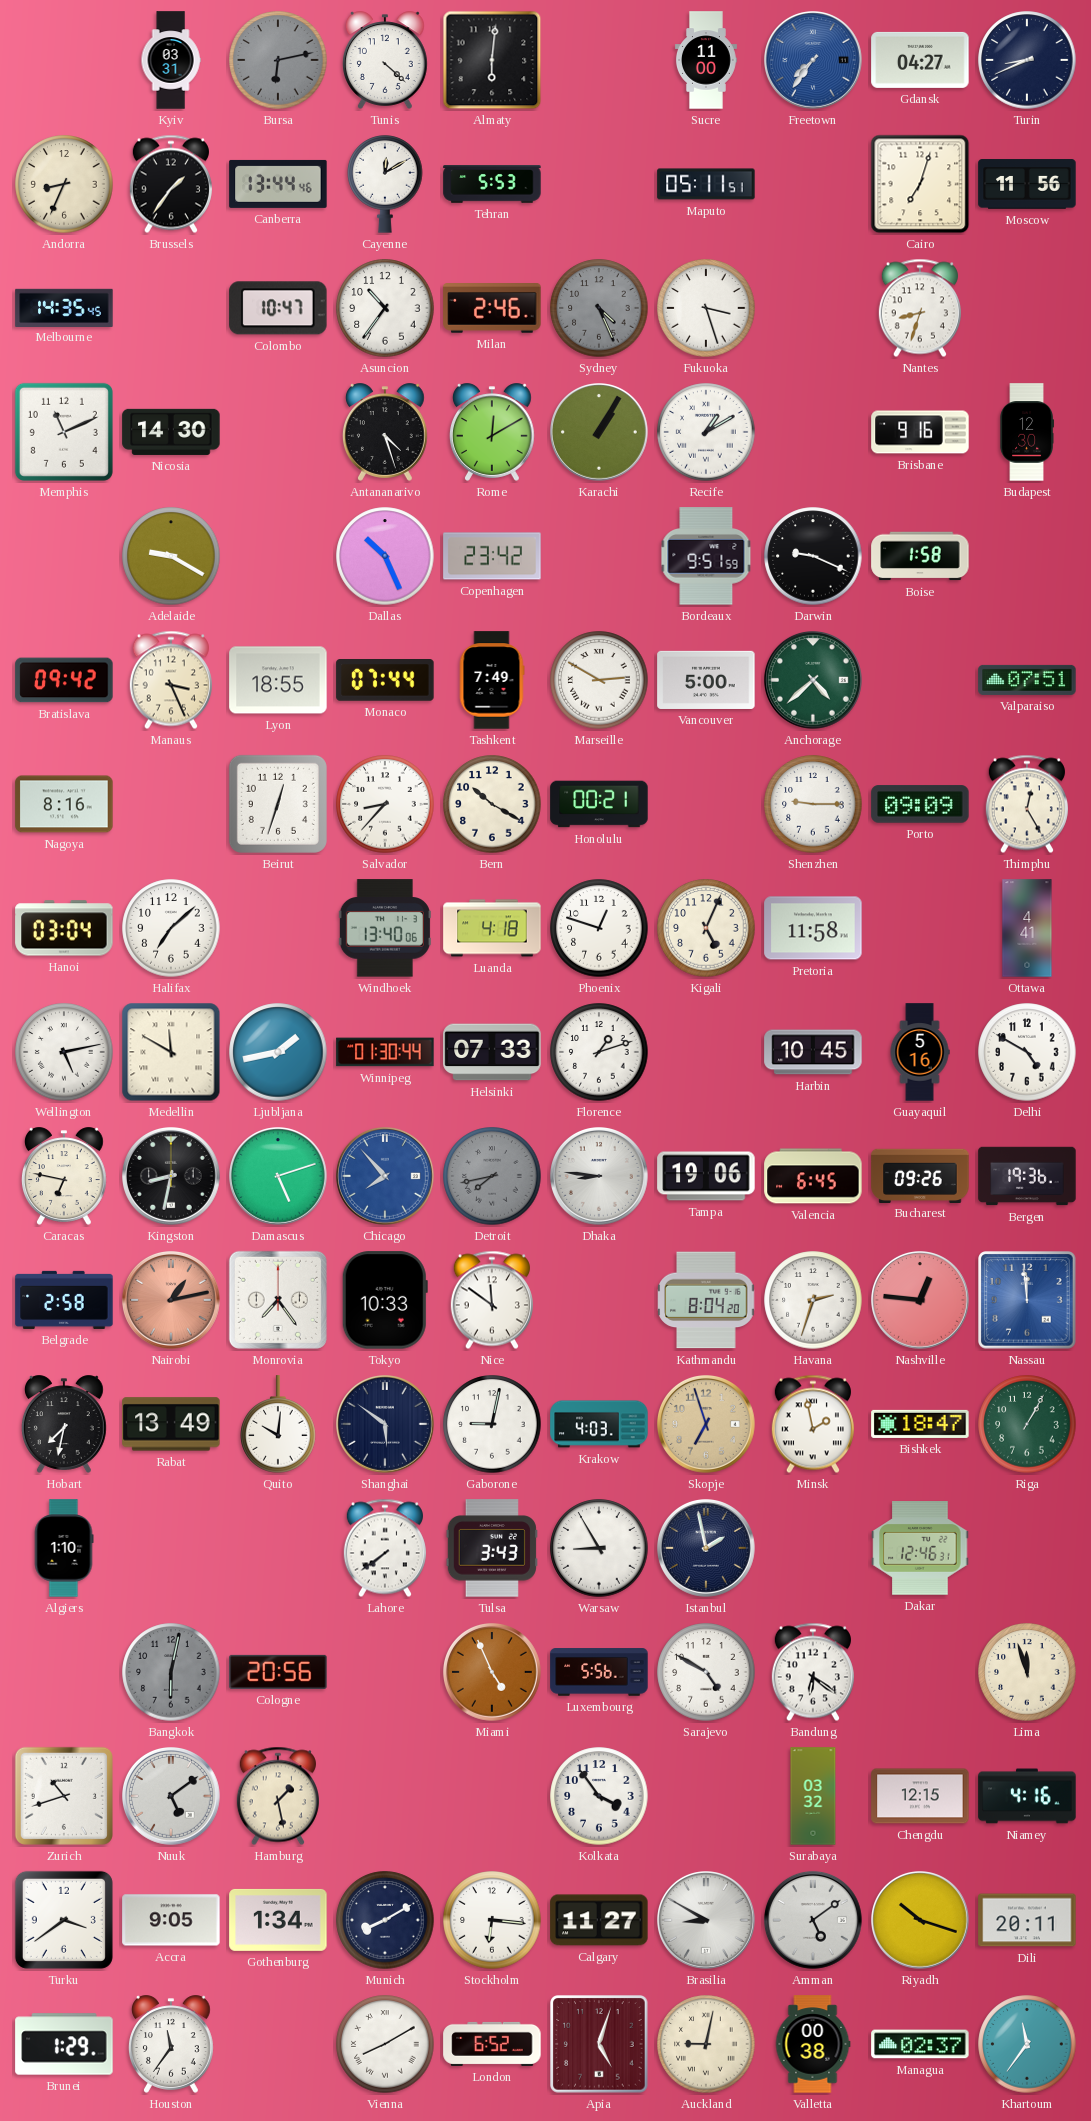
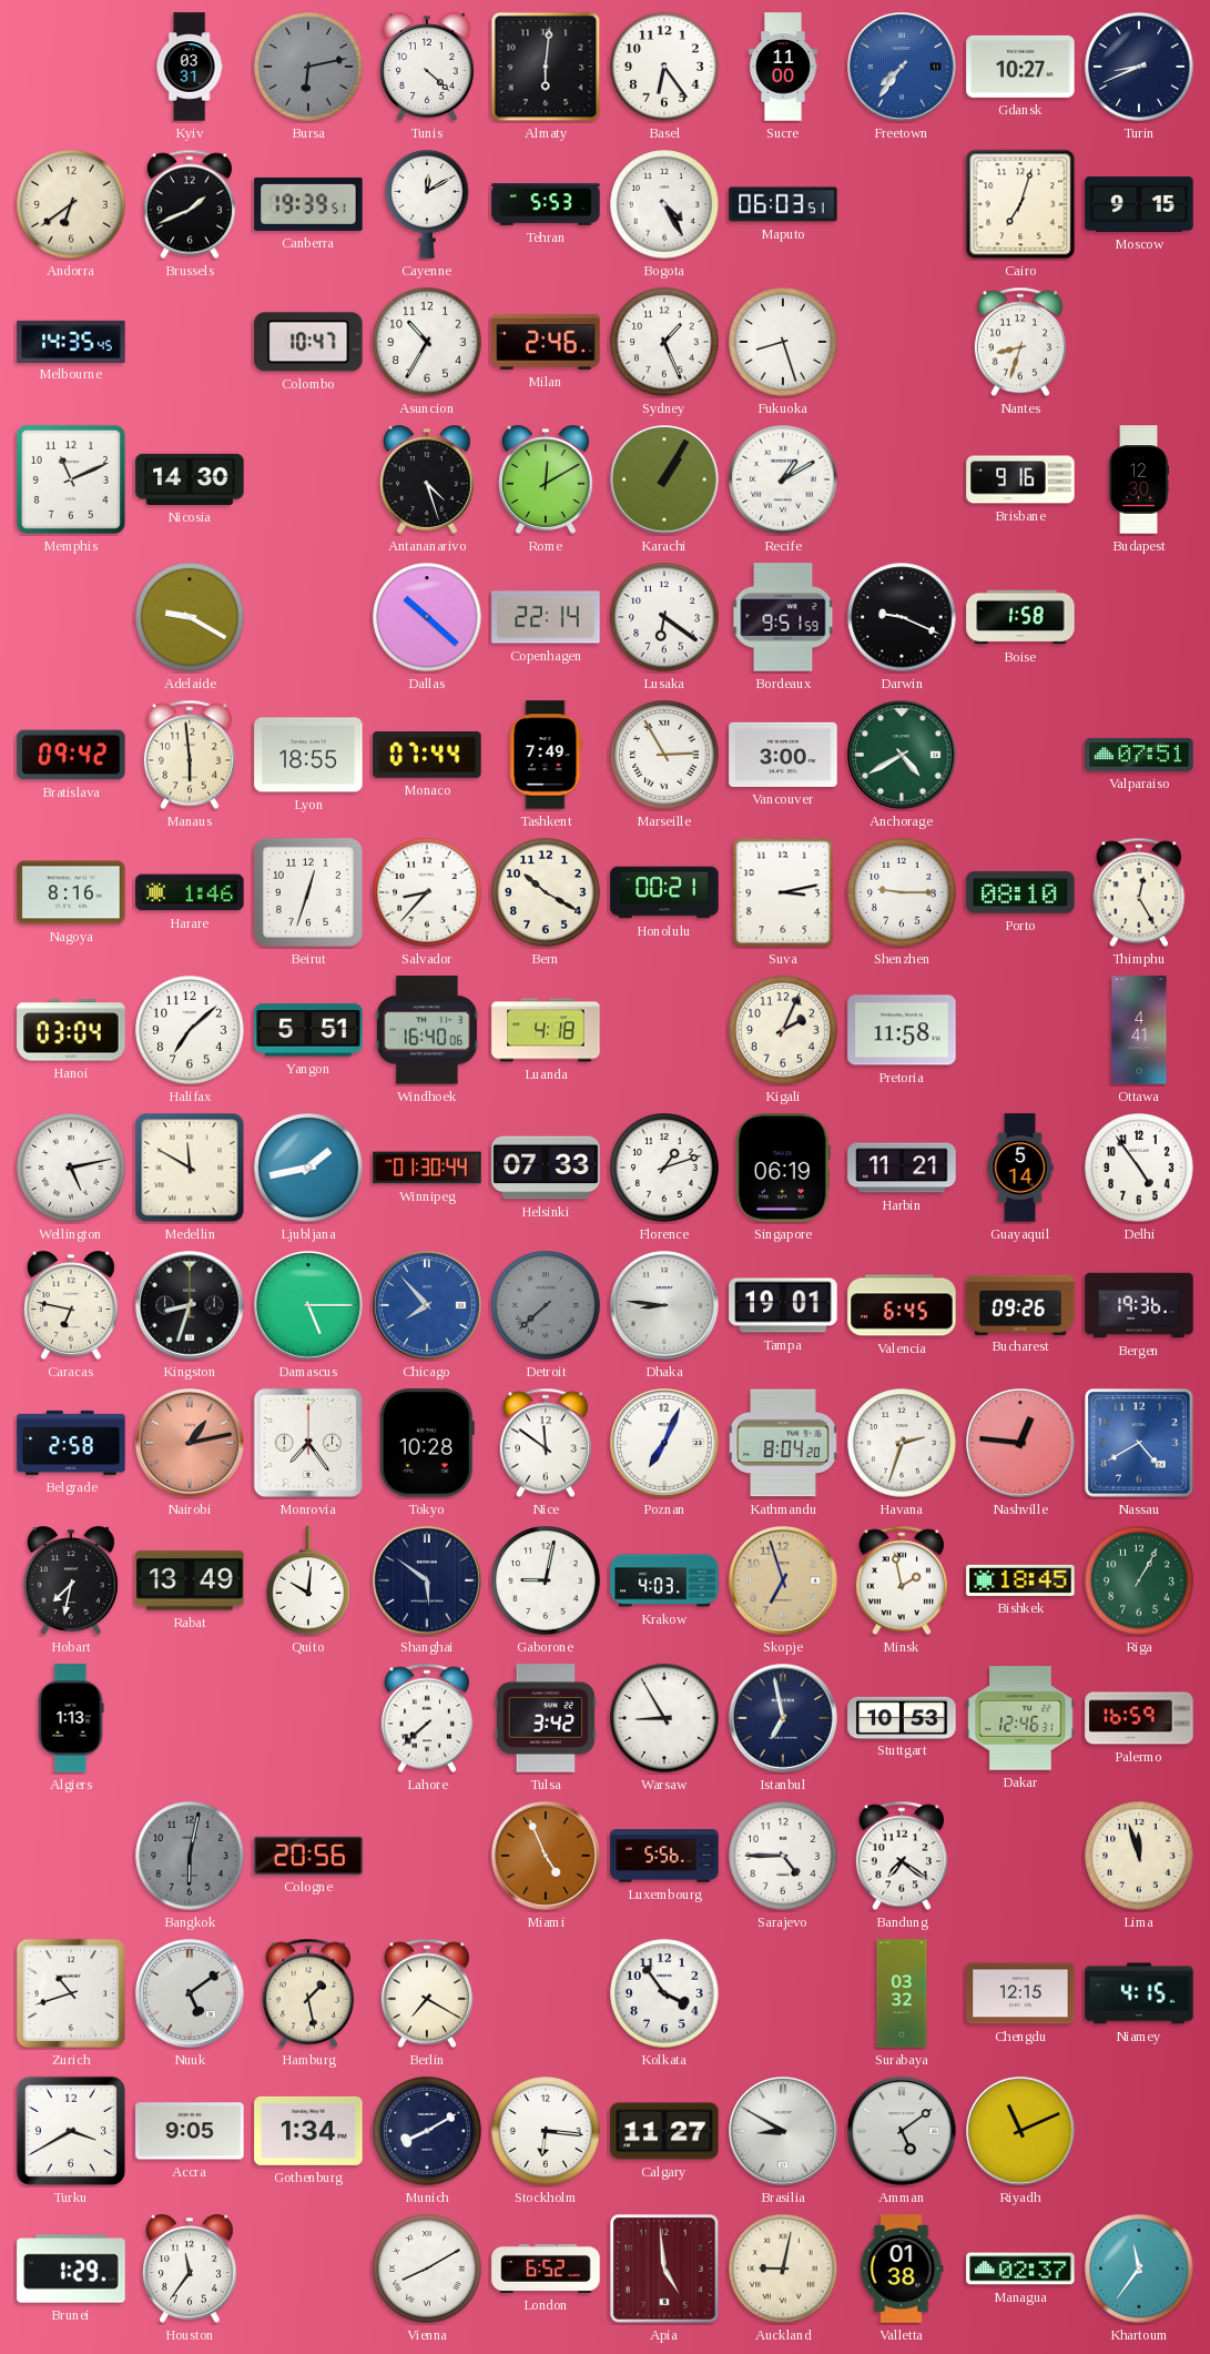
Basel: none -> 6:24
Gdansk: 04:27 -> 10:27
Andorra: 8:34 -> 6:39
Brussels: 1:36 -> 1:41
Canberra: 13:44 -> 19:39
Bogota: none -> 4:25
Maputo: 05:11 -> 06:03
Moscow: 11:56 -> 9:15
Asuncion: 10:36 -> 10:35
Sydney: 4:26 -> 1:26
Sydney dial: grey -> white
Fukuoka: 3:27 -> 8:27
Dallas: 10:26 -> 10:22
Copenhagen: 23:42 -> 22:14
Lusaka: none -> 6:21
Manaus: 3:26 -> 5:59
Marseille: 2:50 -> 2:55
Vancouver: 5:00 -> 3:00
Anchorage: 4:38 -> 4:40
Harare: none -> 1:46
Suva: none -> 3:13
Porto: 09:09 -> 08:10
Yangon: none -> 5:51
Windhoek: 13:40 -> 16:40
Phoenix: 12:48 -> none
Kigali: 5:04 -> 2:04
Singapore: none -> 06:19
Harbin: 10:45 -> 11:21
Guayaquil: 5:16 -> 5:14
Delhi: 4:50 -> 4:54
Kingston: 8:32 -> 8:33
Damascus: 5:12 -> 5:15
Detroit: 7:43 -> 7:38
Tampa: 19:06 -> 19:01
Tokyo: 10:33 -> 10:28
Poznan: none -> 7:04
Nassau: 11:59 -> 4:40
Bishkek: 18:47 -> 18:45
Algiers: 1:10 -> 1:13
Lahore: 7:39 -> 7:38
Tulsa: 3:43 -> 3:42
Istanbul: 1:58 -> 6:58
Stuttgart: none -> 10:53
Palermo: none -> 16:59
Sarajevo: 4:50 -> 4:45
Bandung: 6:21 -> 7:21
Berlin: none -> 7:20
Niamey: 4:16 -> 4:15
Turku: 3:39 -> 3:40
Riyadh: 10:18 -> 11:11
Dili: 20:11 -> none
Apia: 5:03 -> 4:59
Valletta: 00:38 -> 01:38
